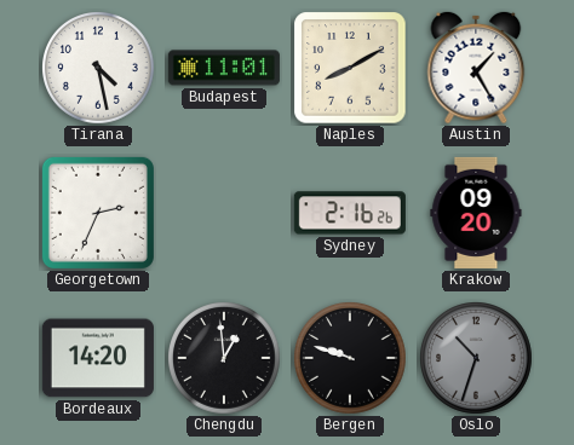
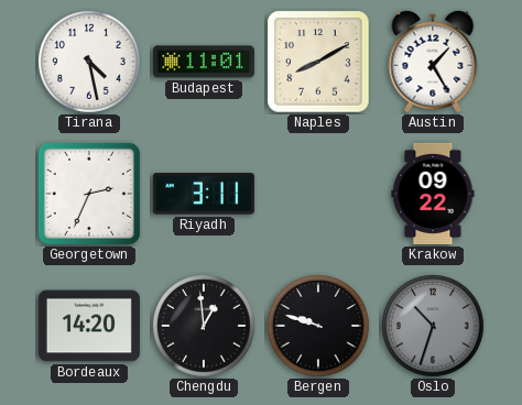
Riyadh: none -> 3:11
Sydney: 2:16 -> none
Krakow: 09:20 -> 09:22
